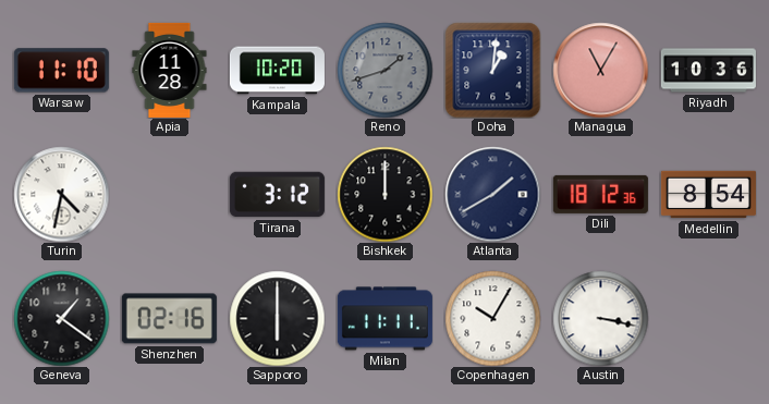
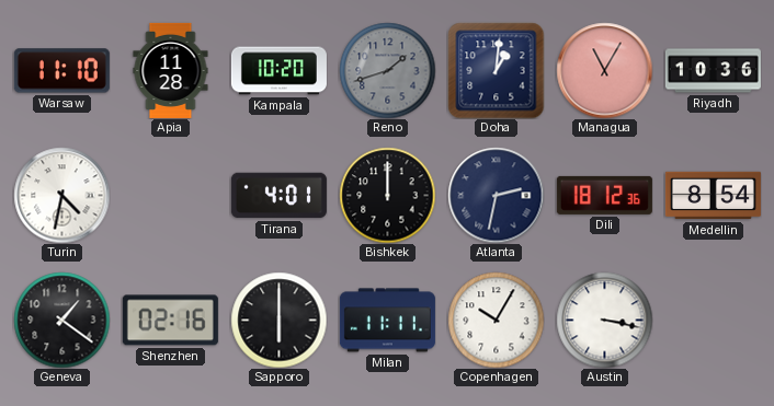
Tirana: 3:12 -> 4:01
Atlanta: 1:40 -> 2:32
